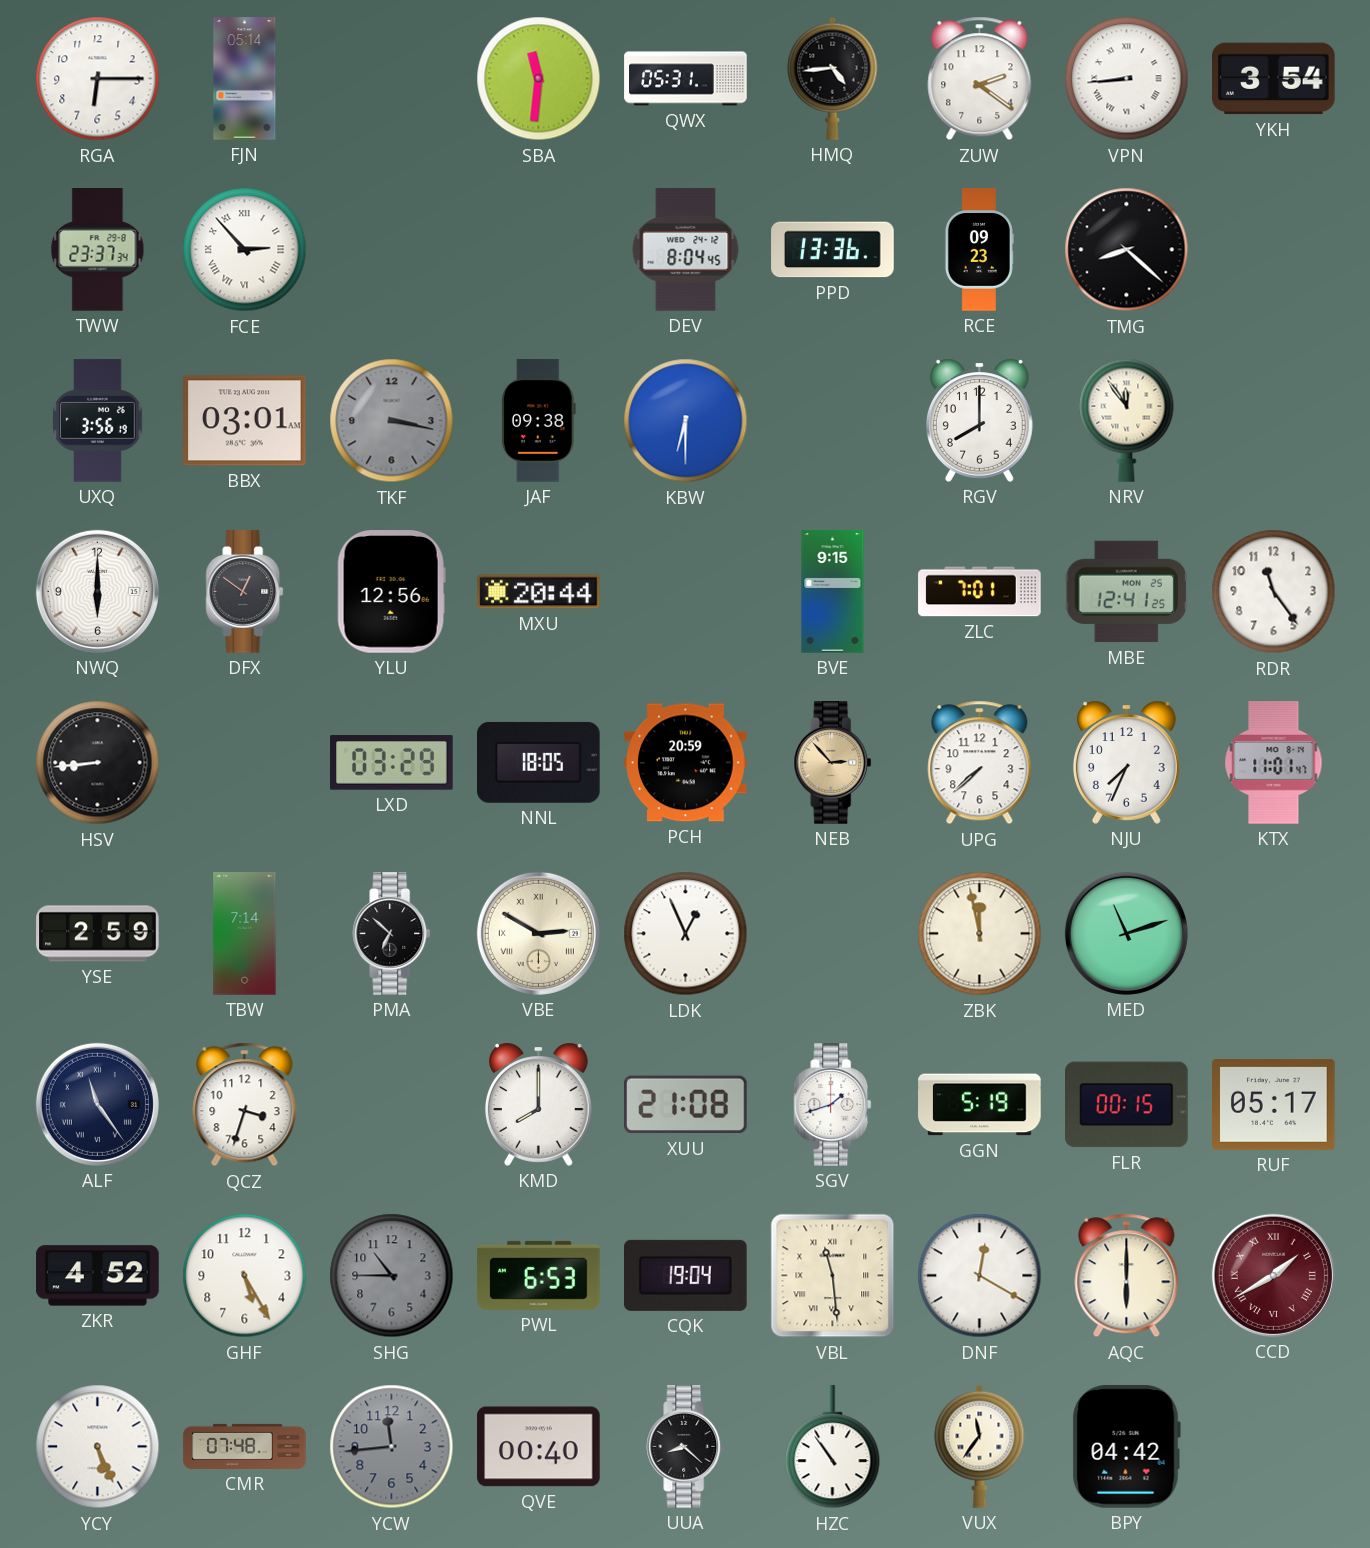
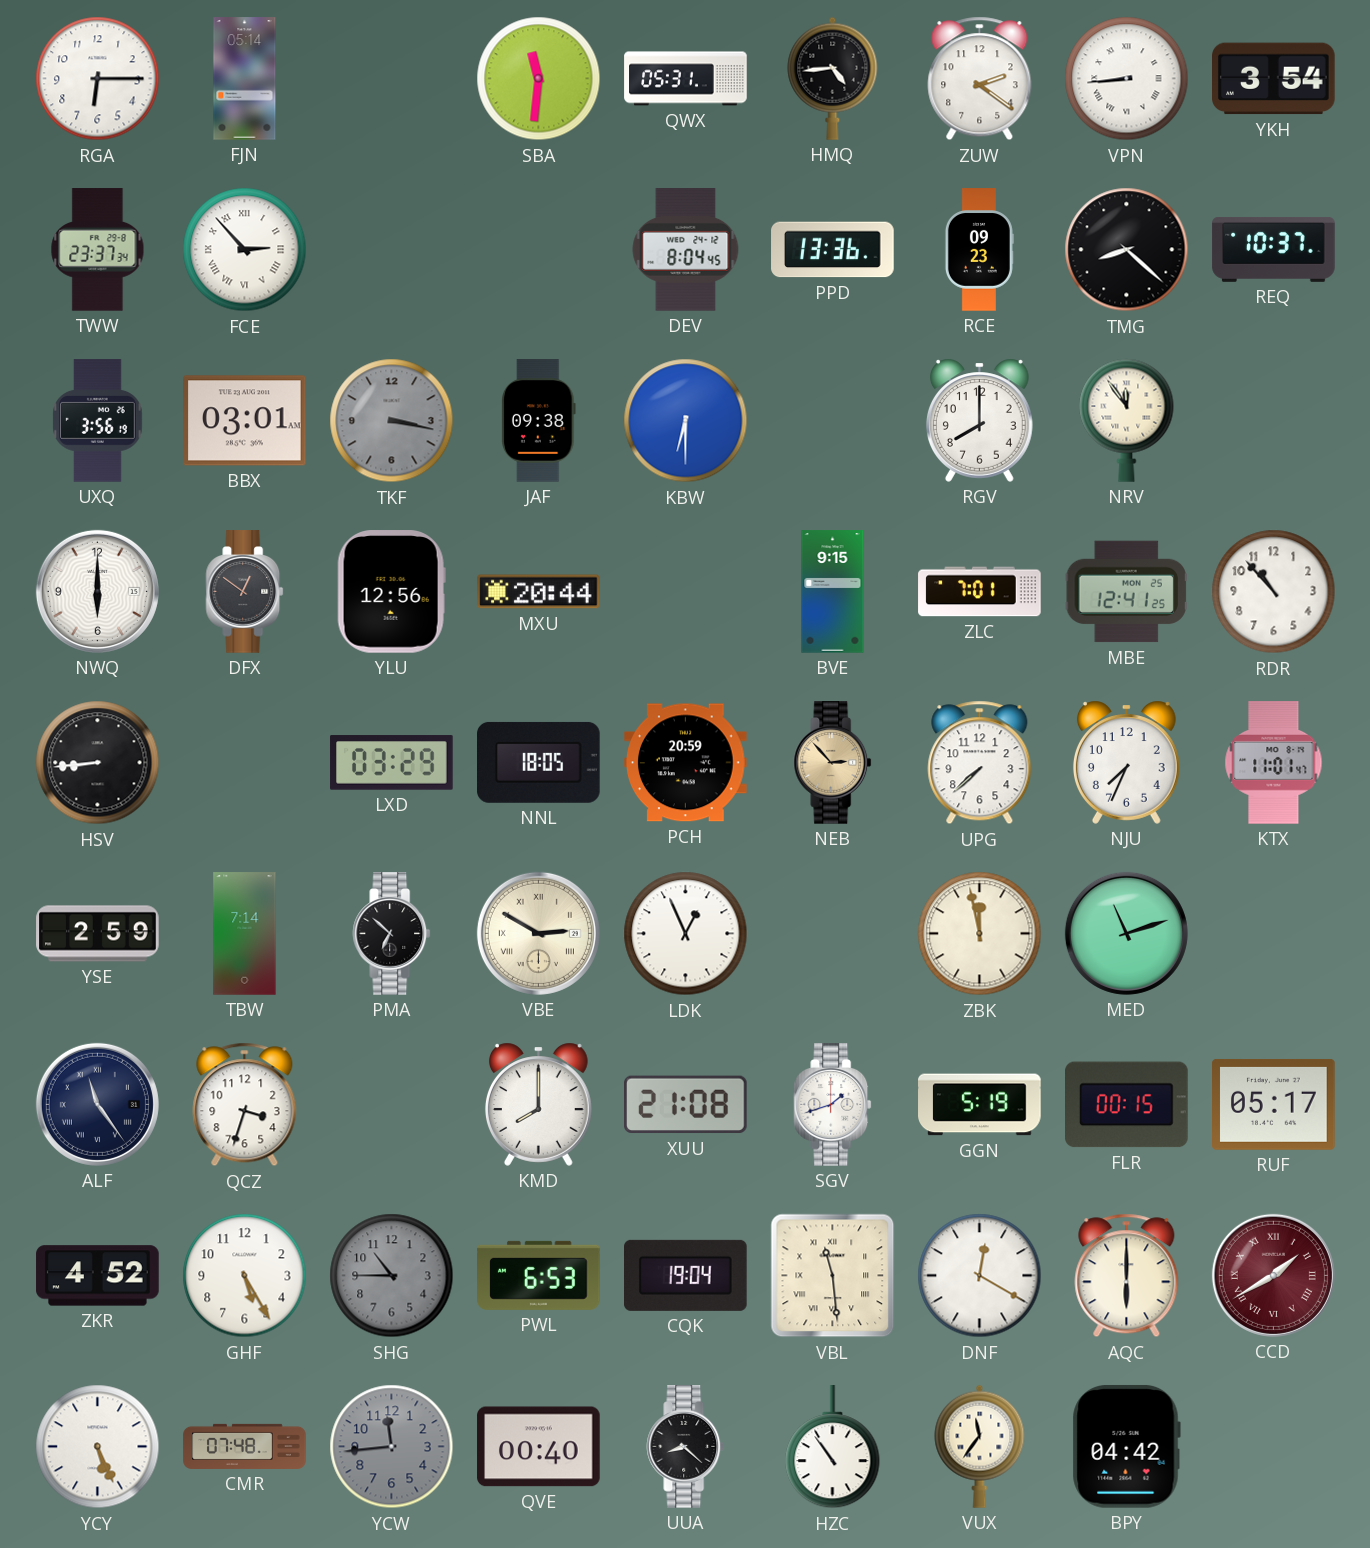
REQ: none -> 10:37
RDR: 11:24 -> 10:53
